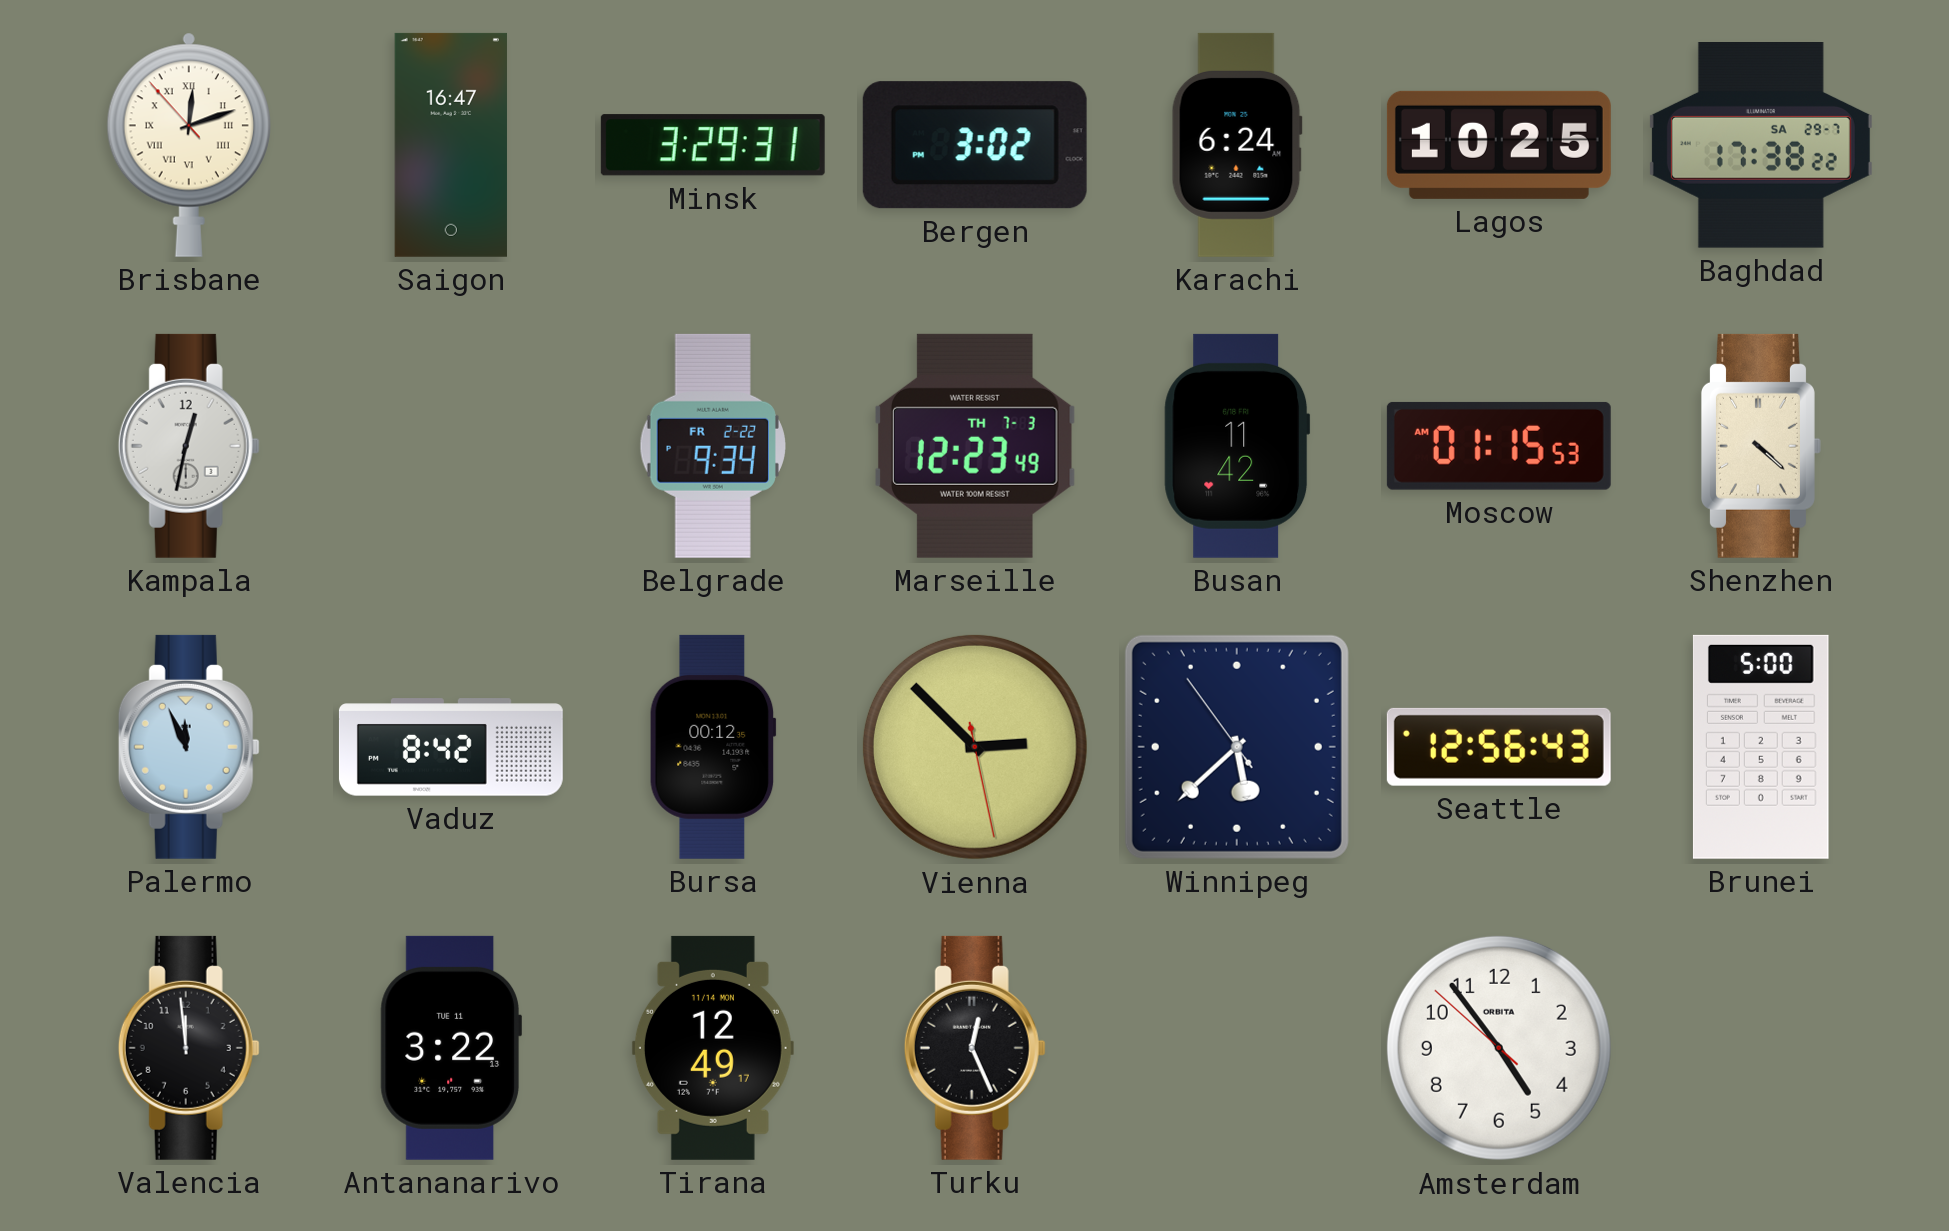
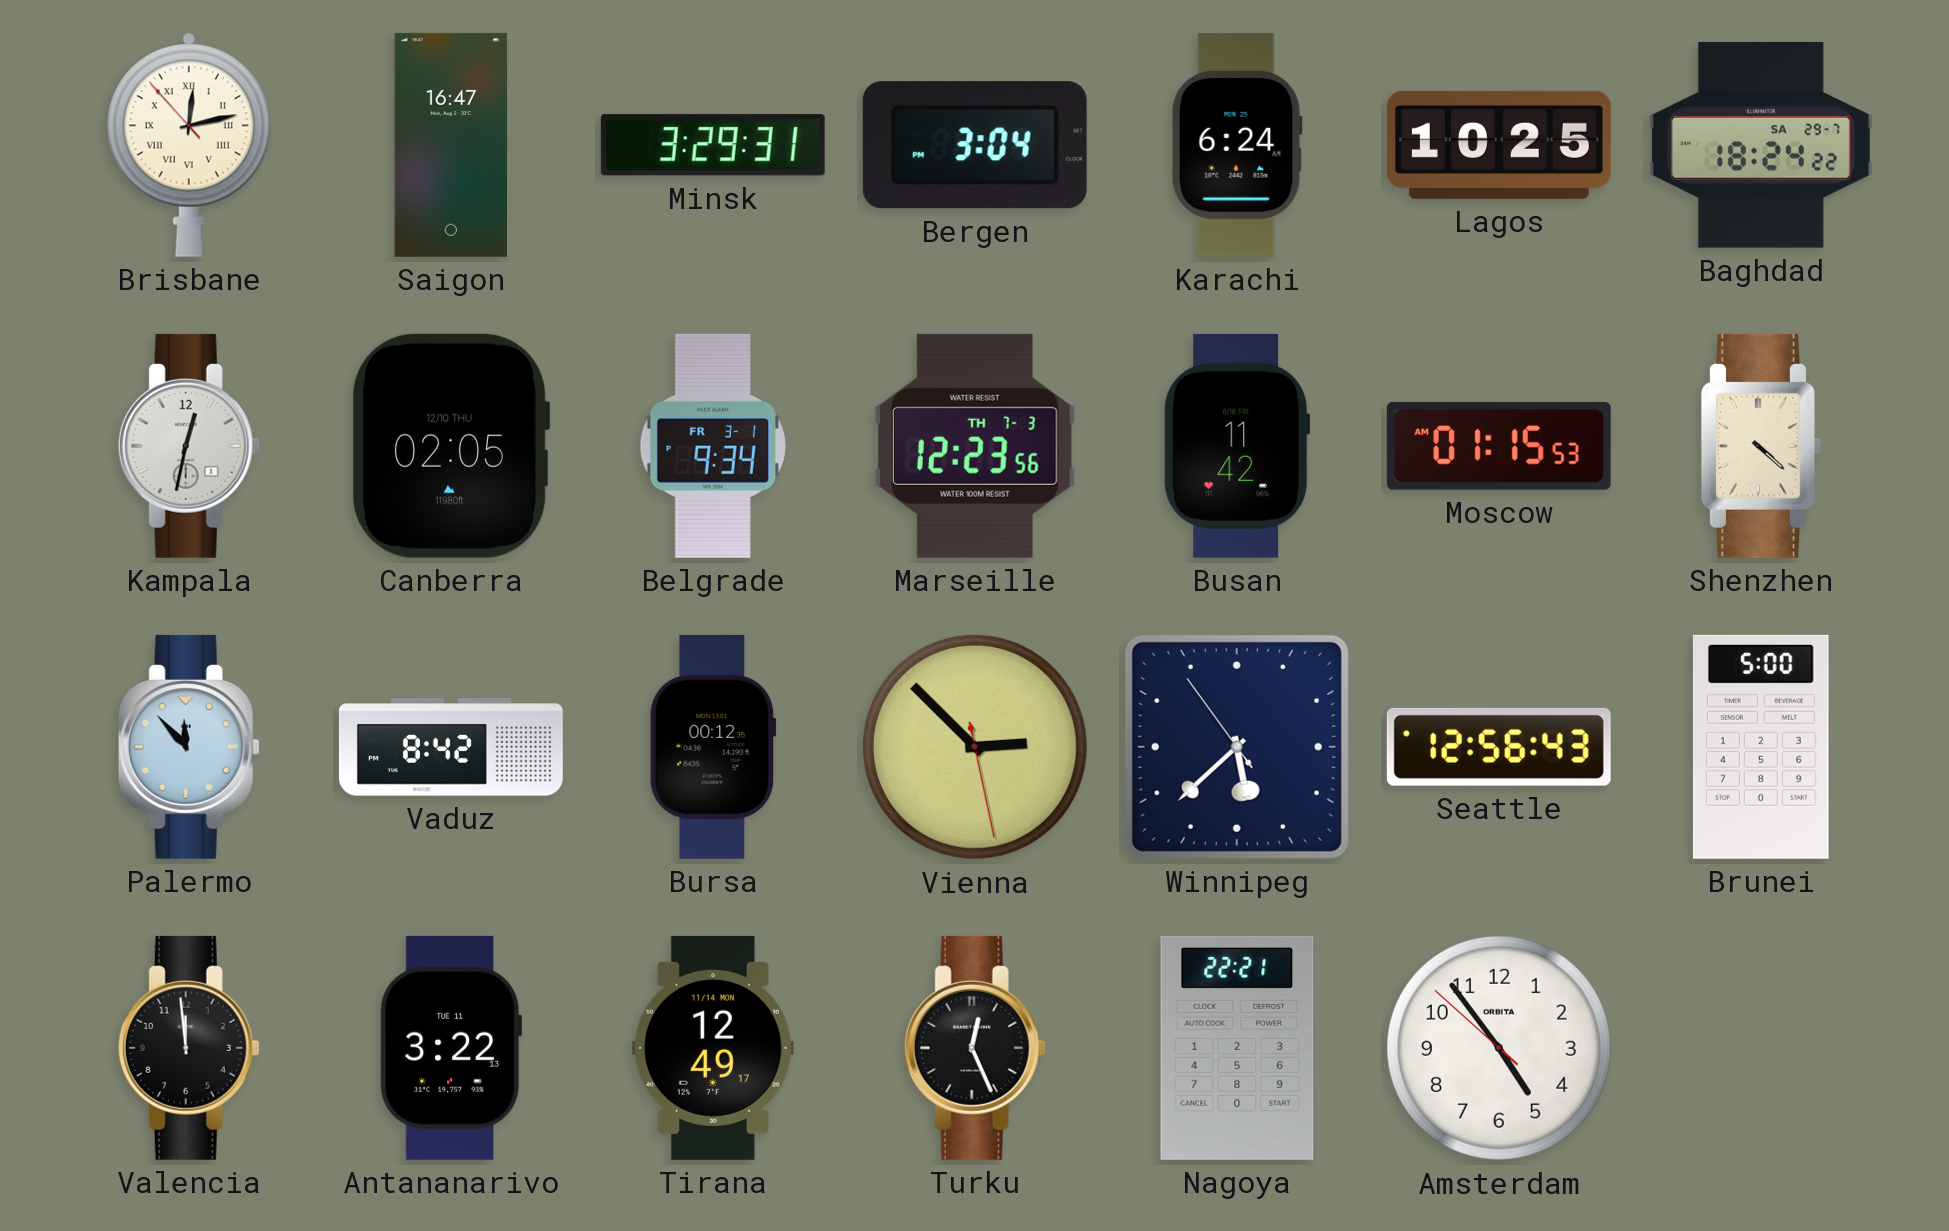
Brisbane: 12:11 -> 12:12
Bergen: 3:02 -> 3:04
Baghdad: 17:38 -> 18:24
Canberra: none -> 02:05
Belgrade date: FR 2-22 -> FR 3-1
Marseille: 12:23:49 -> 12:23:56
Palermo: 11:56 -> 11:53
Nagoya: none -> 22:21
